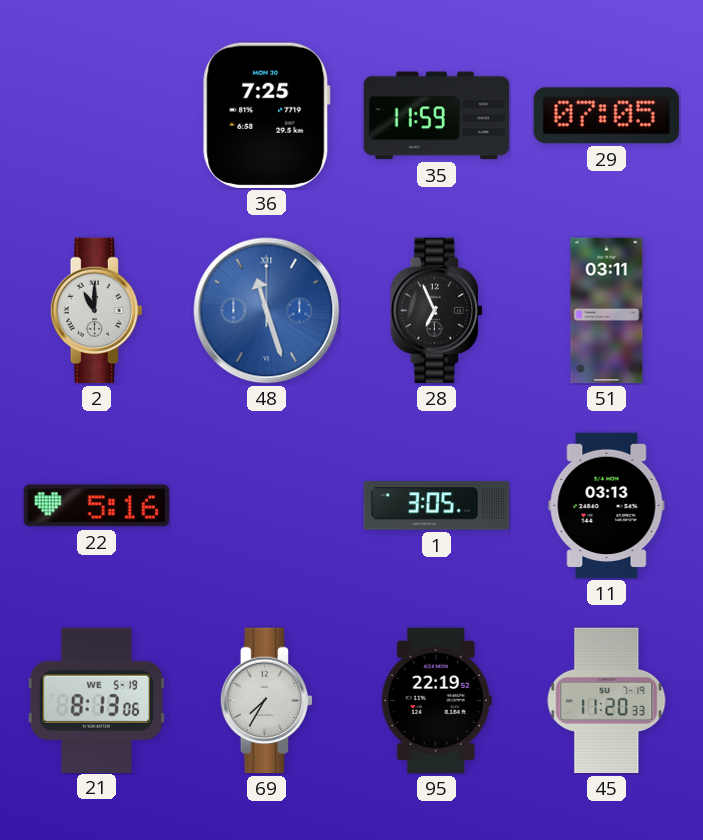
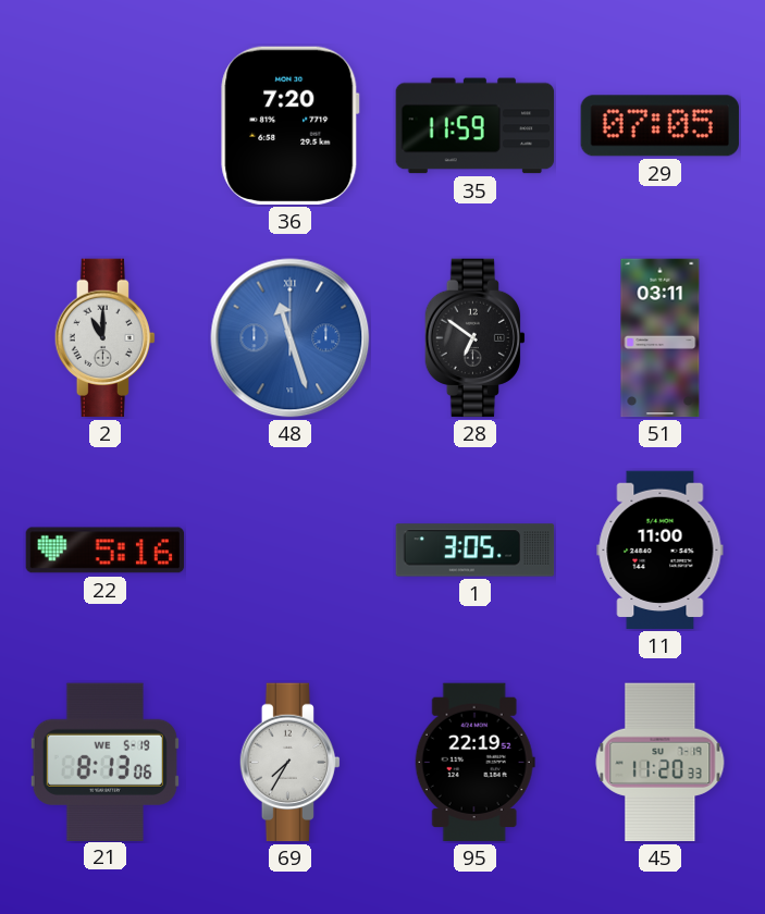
36: 7:25 -> 7:20
28: 6:56 -> 6:51
11: 03:13 -> 11:00
